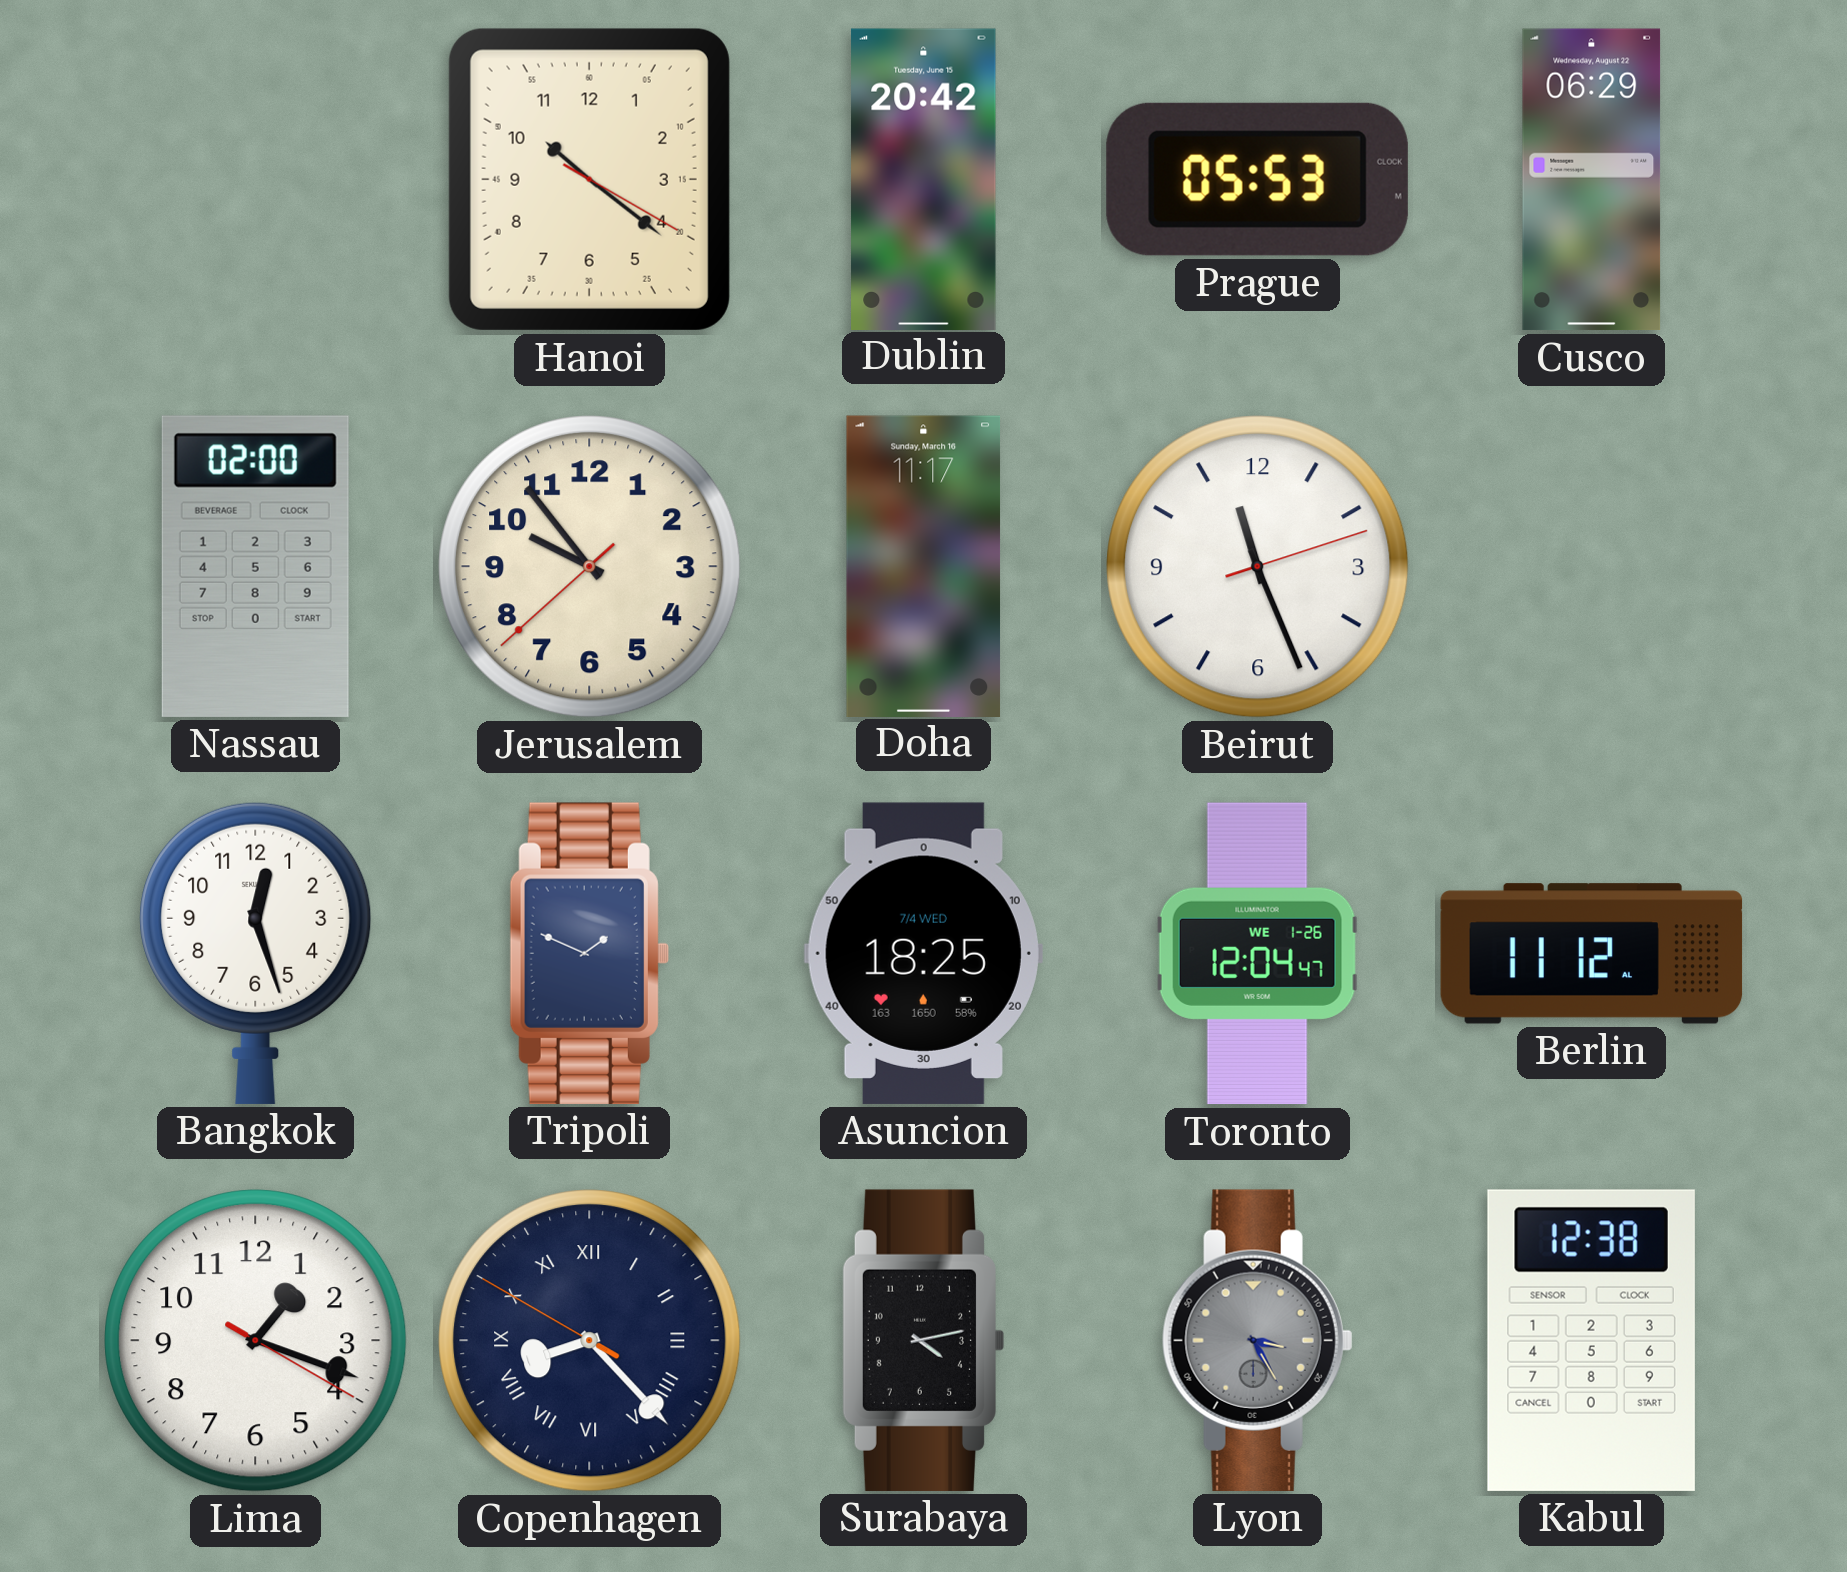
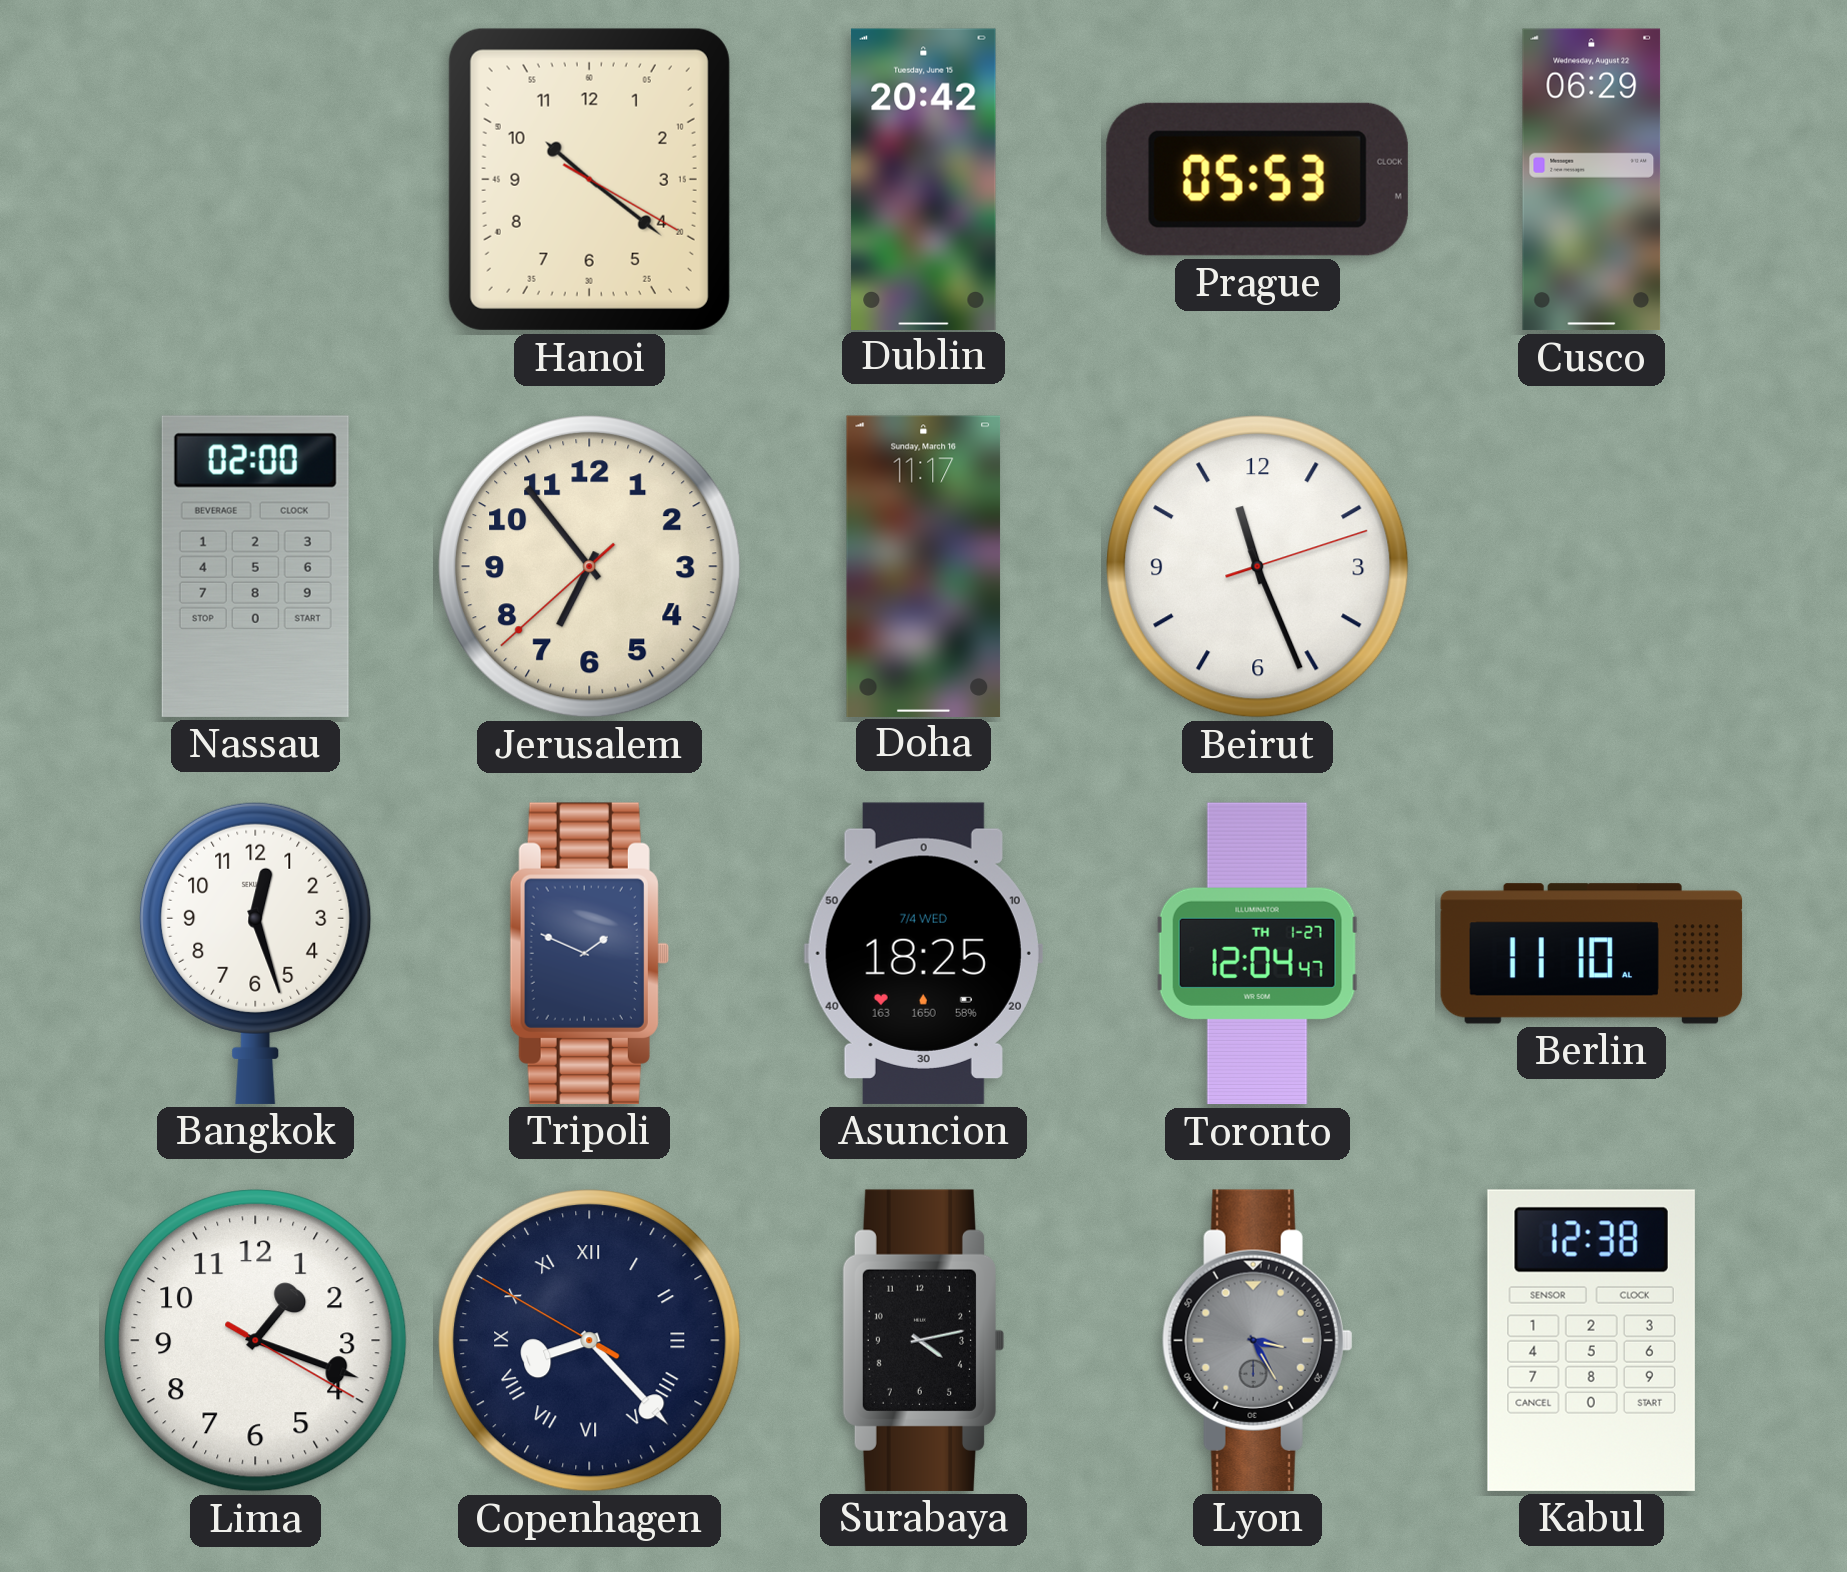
Jerusalem: 9:53 -> 6:53
Toronto date: WE 1-26 -> TH 1-27
Berlin: 11:12 -> 11:10
